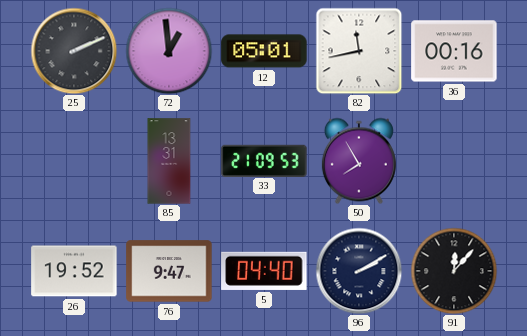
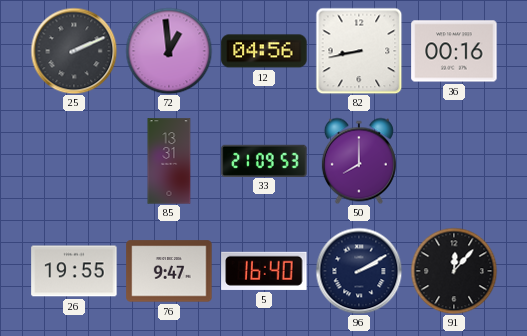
12: 05:01 -> 04:56
82: 11:43 -> 8:43
50: 7:55 -> 8:00
26: 19:52 -> 19:55
5: 04:40 -> 16:40
